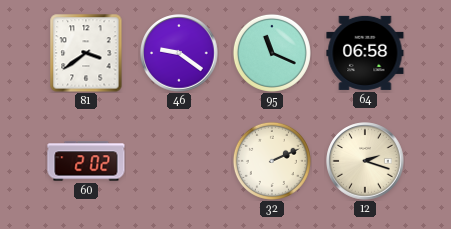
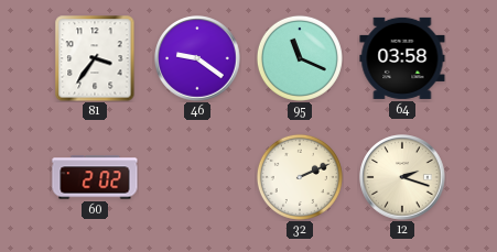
81: 3:39 -> 3:36
64: 06:58 -> 03:58
